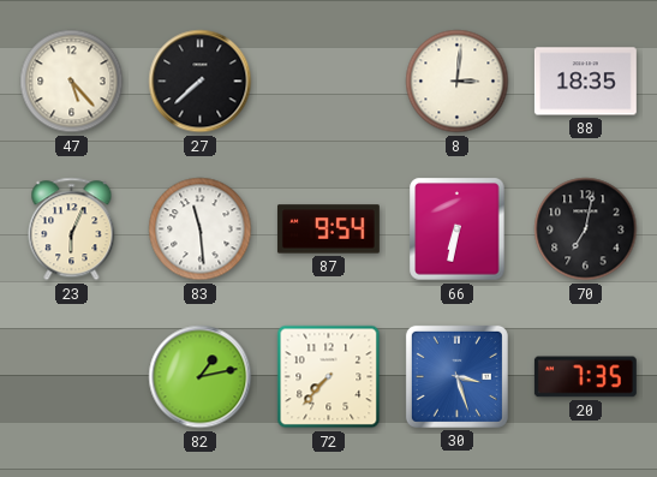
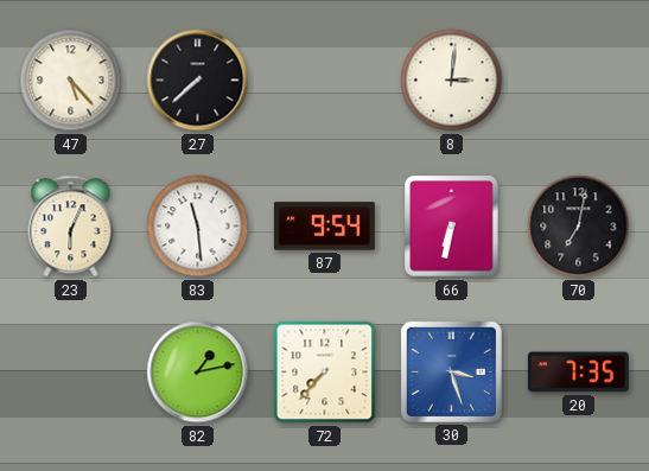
88: 18:35 -> none
